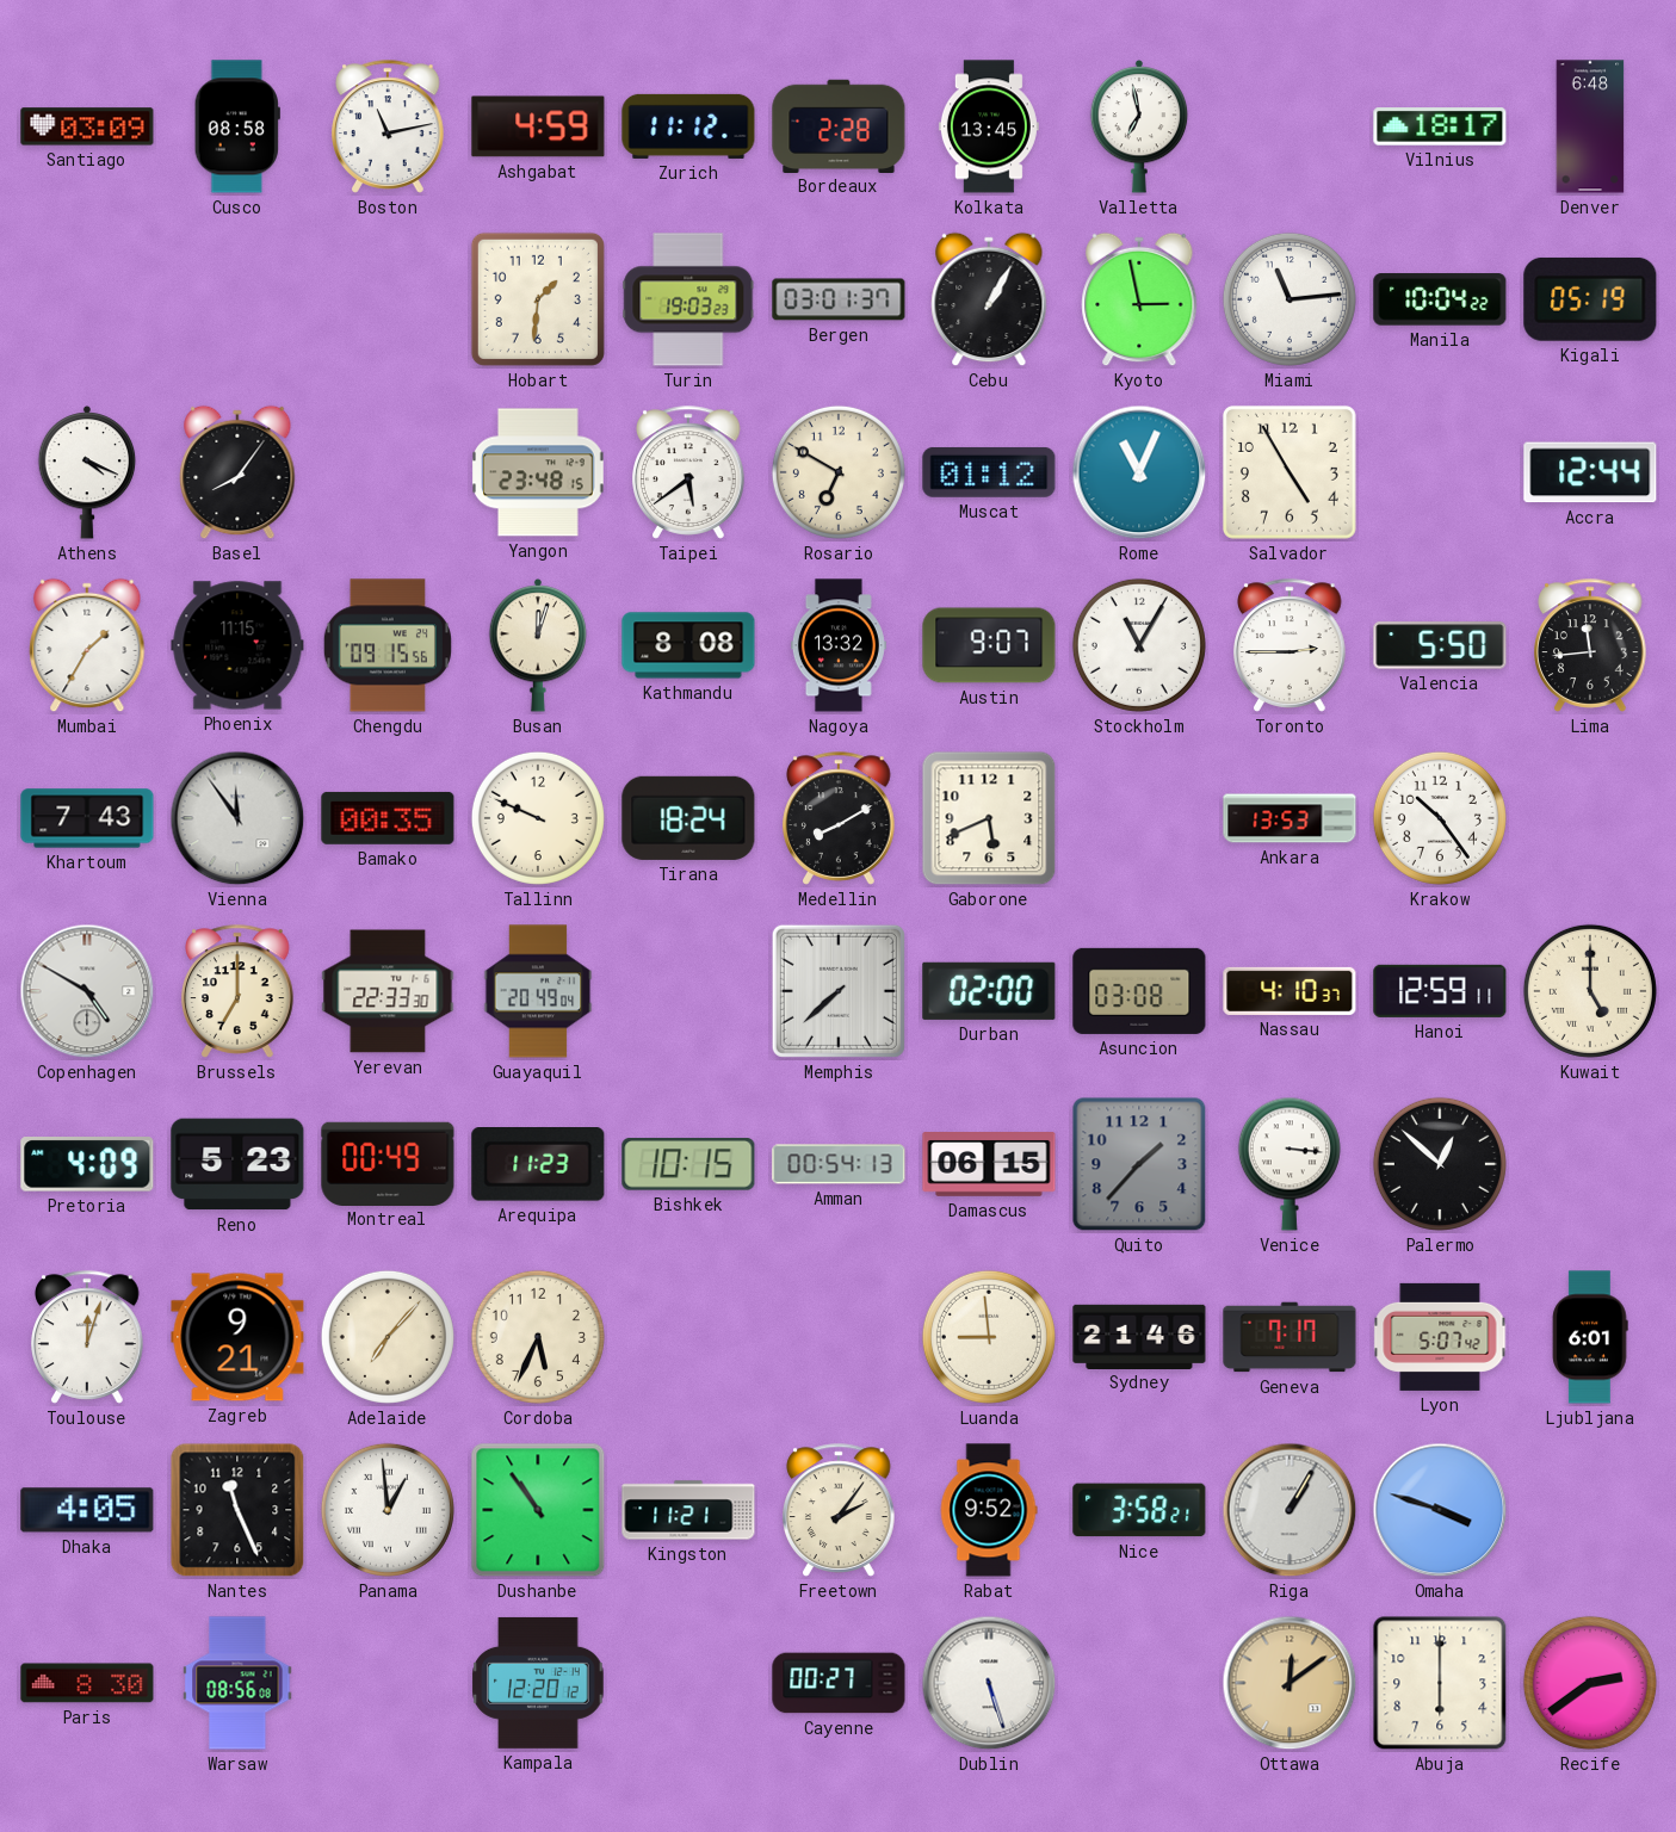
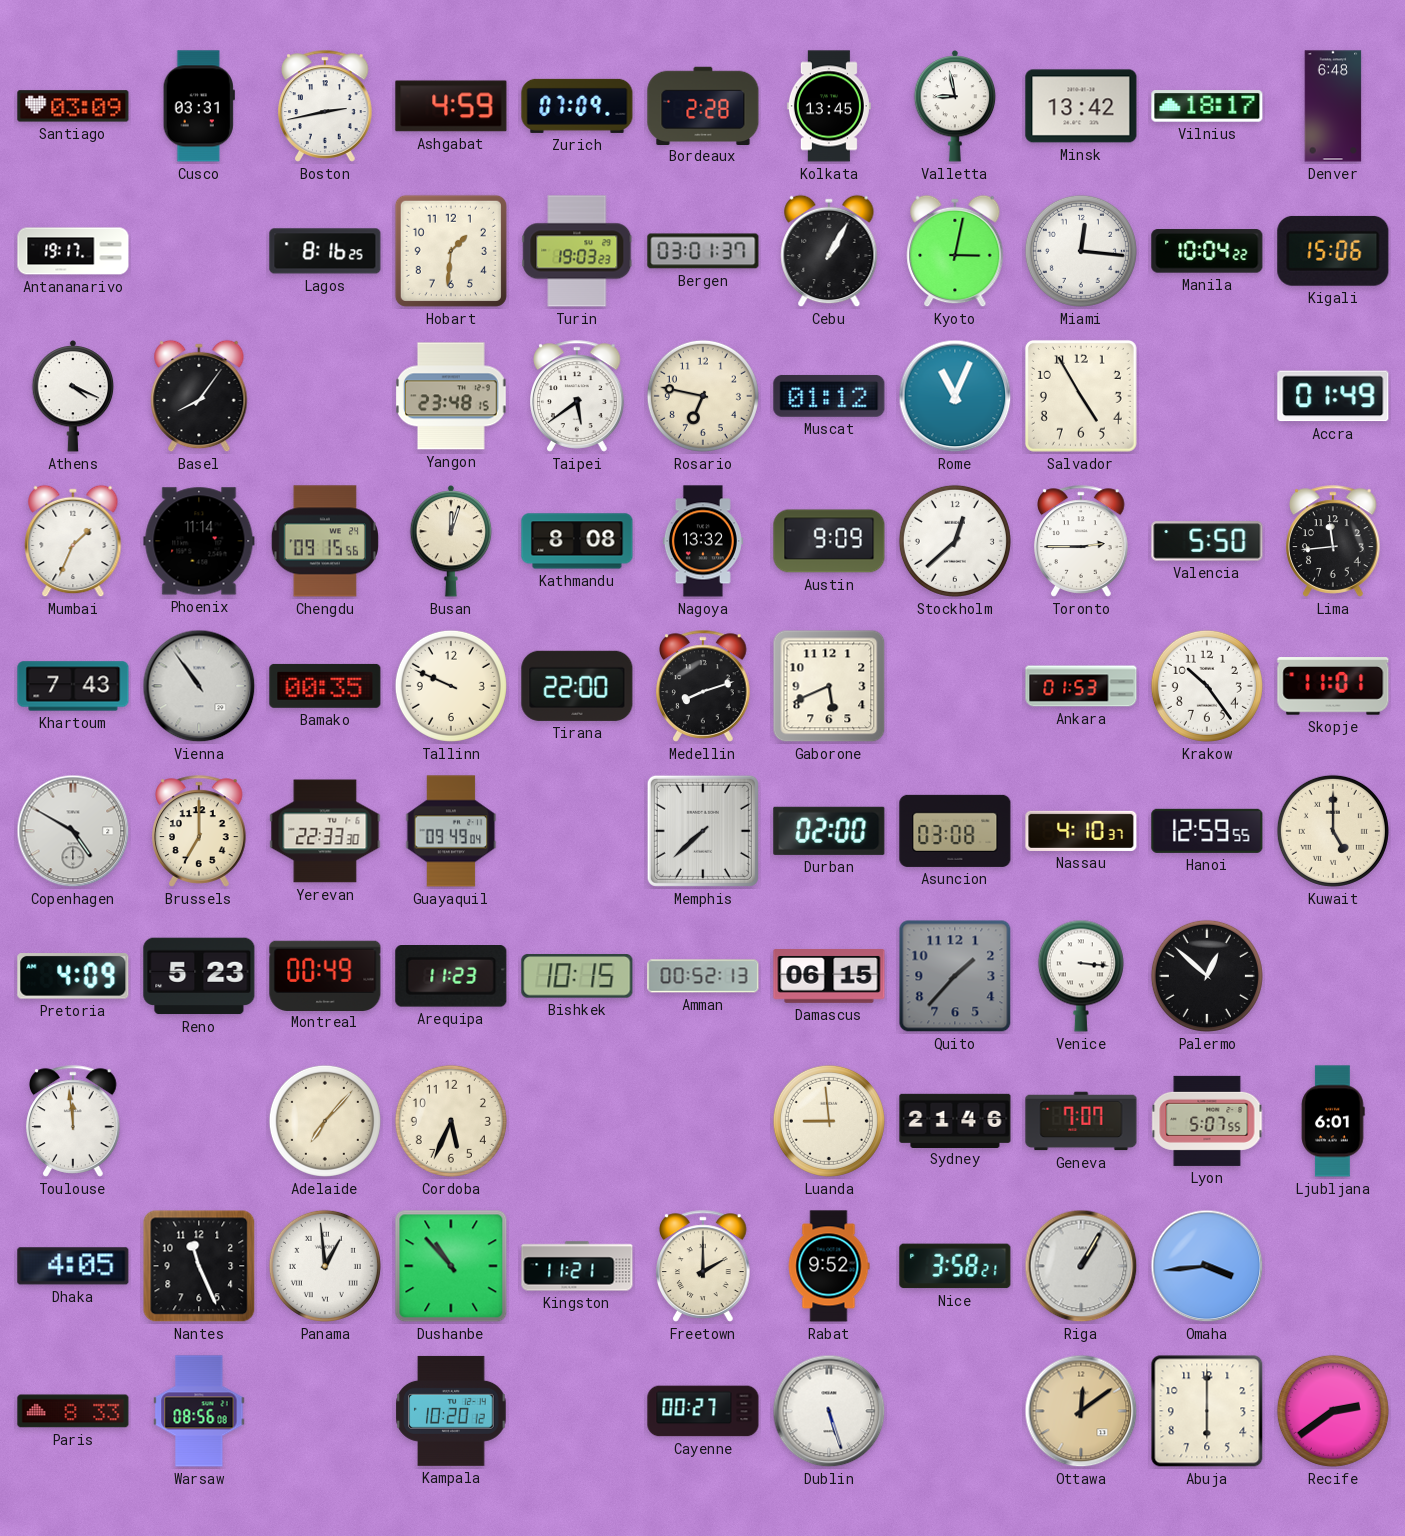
Cusco: 08:58 -> 03:31
Boston: 11:13 -> 2:43
Zurich: 11:12 -> 07:09
Valletta: 6:58 -> 8:58
Minsk: none -> 13:42
Antananarivo: none -> 19:17
Lagos: none -> 8:16
Kyoto: 2:58 -> 3:02
Miami: 11:14 -> 12:16
Kigali: 05:19 -> 15:06
Rosario: 6:50 -> 6:47
Accra: 12:44 -> 01:49
Mumbai: 1:35 -> 1:34
Phoenix: 11:15 -> 11:14
Austin: 9:07 -> 9:09
Stockholm: 11:05 -> 12:38
Vienna: 11:54 -> 10:54
Tirana: 18:24 -> 22:00
Medellin: 8:10 -> 8:12
Ankara: 13:53 -> 01:53
Skopje: none -> 11:01
Guayaquil: 20:49 -> 09:49
Hanoi: 12:59:11 -> 12:59:55
Amman: 00:54 -> 00:52
Toulouse: 12:03 -> 11:59
Zagreb: 9:21 -> none
Geneva: 7:17 -> 7:07
Lyon: 5:07:42 -> 5:07:55
Dushanbe: 10:54 -> 10:53
Freetown: 2:06 -> 2:00
Omaha: 3:48 -> 3:44
Paris: 8:30 -> 8:33
Kampala: 12:20 -> 10:20
